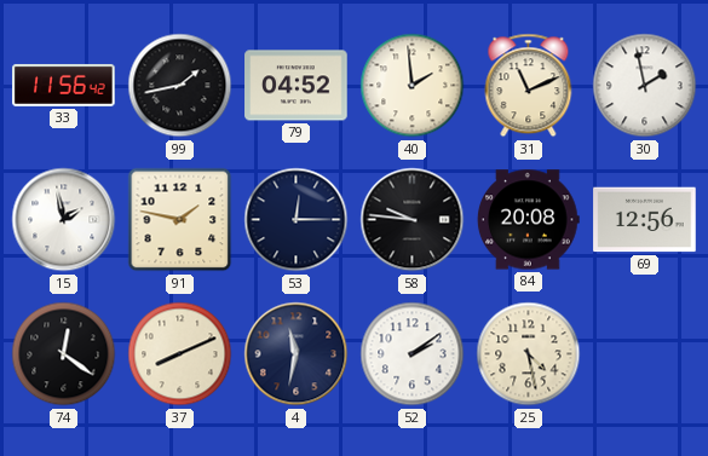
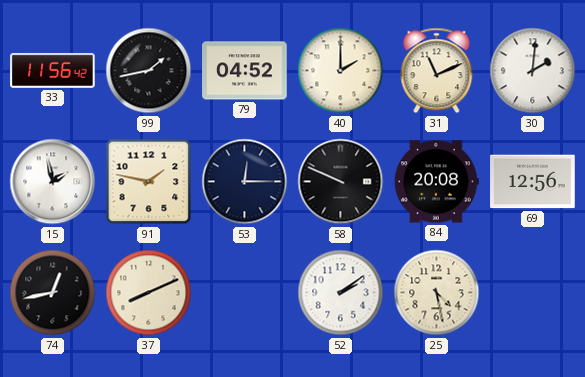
40: 1:59 -> 2:00
30: 1:58 -> 2:01
58: 9:46 -> 9:49
74: 12:21 -> 12:43
4: 11:32 -> none
